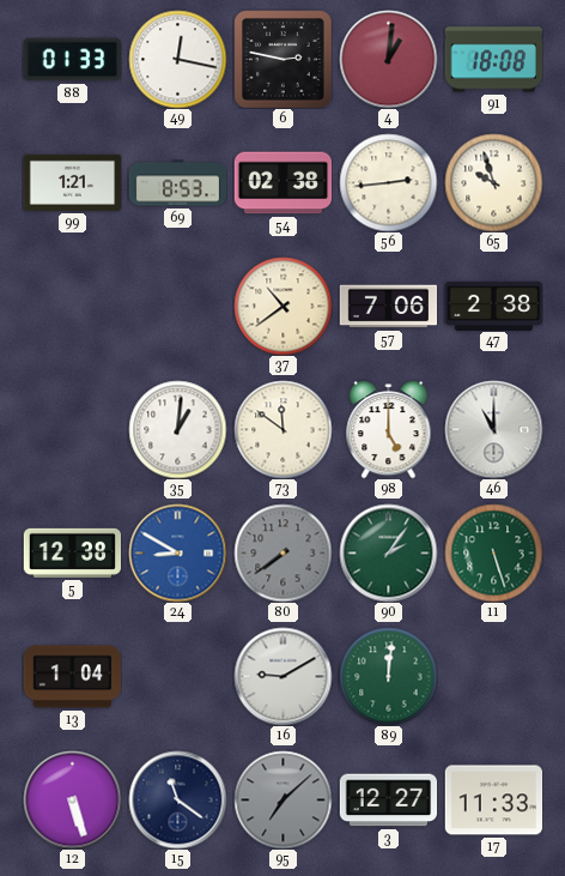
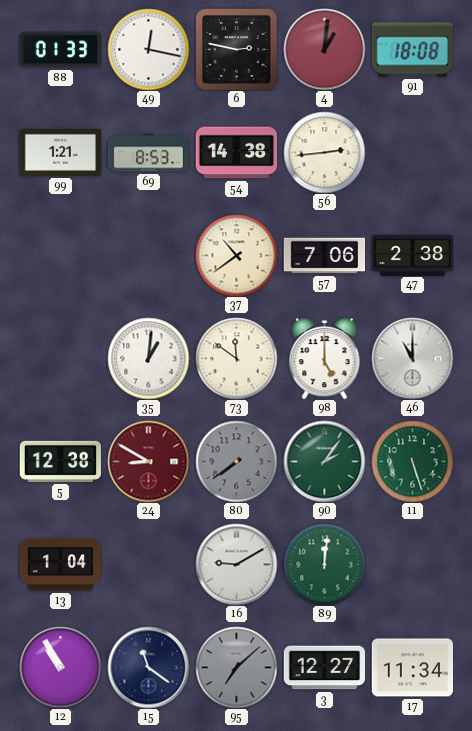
54: 02:38 -> 14:38
65: 9:57 -> none
24 dial: blue -> burgundy
12: 5:27 -> 10:55
17: 11:33 -> 11:34
